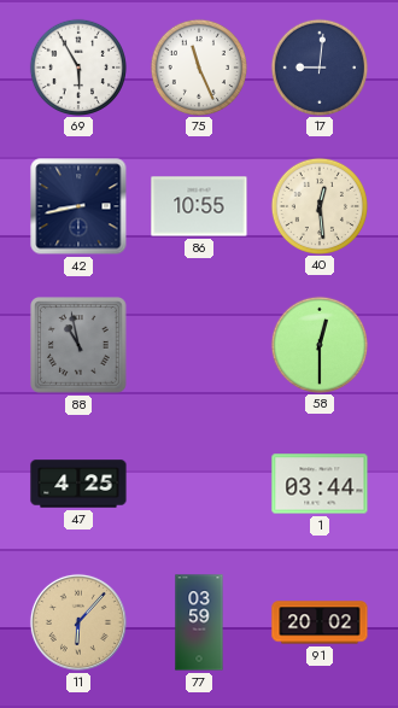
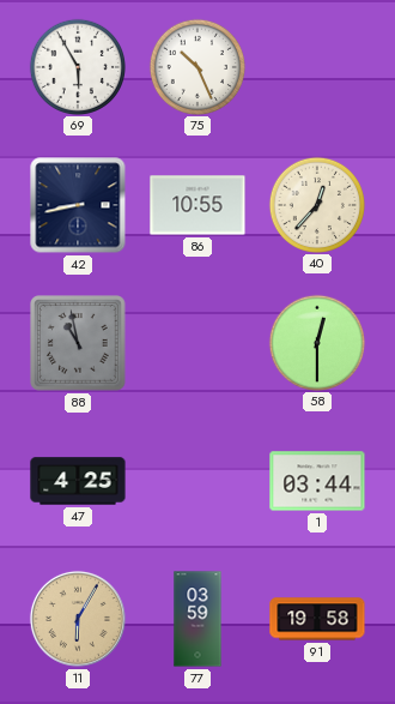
75: 11:26 -> 10:26
17: 9:01 -> none
40: 12:29 -> 12:37
11: 6:07 -> 6:05
91: 20:02 -> 19:58
